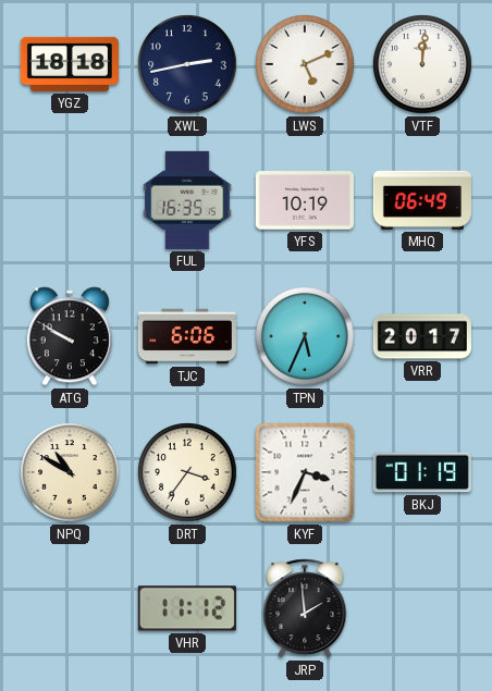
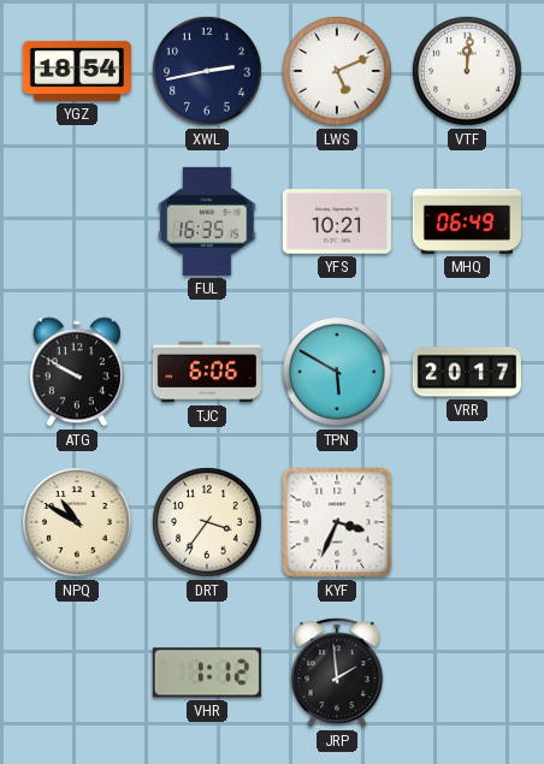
YGZ: 18:18 -> 18:54
YFS: 10:19 -> 10:21
TPN: 5:34 -> 5:50
BKJ: 01:19 -> none
VHR: 11:12 -> 1:12
